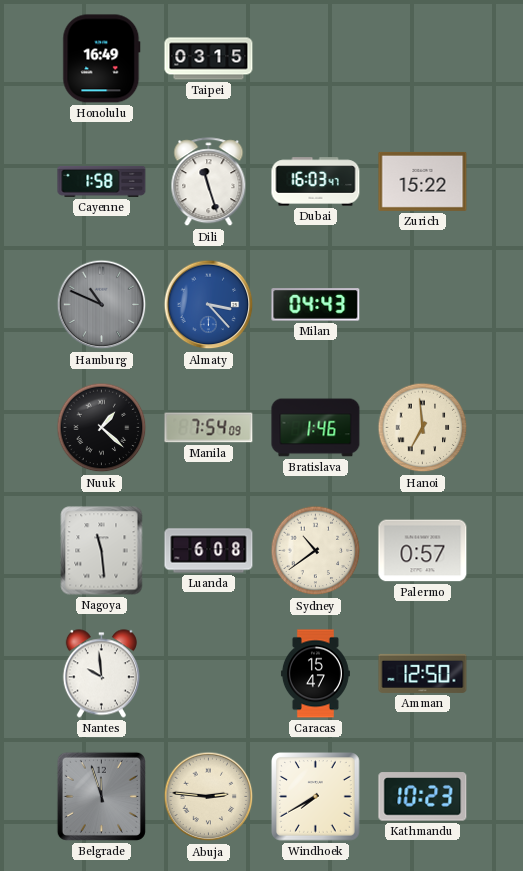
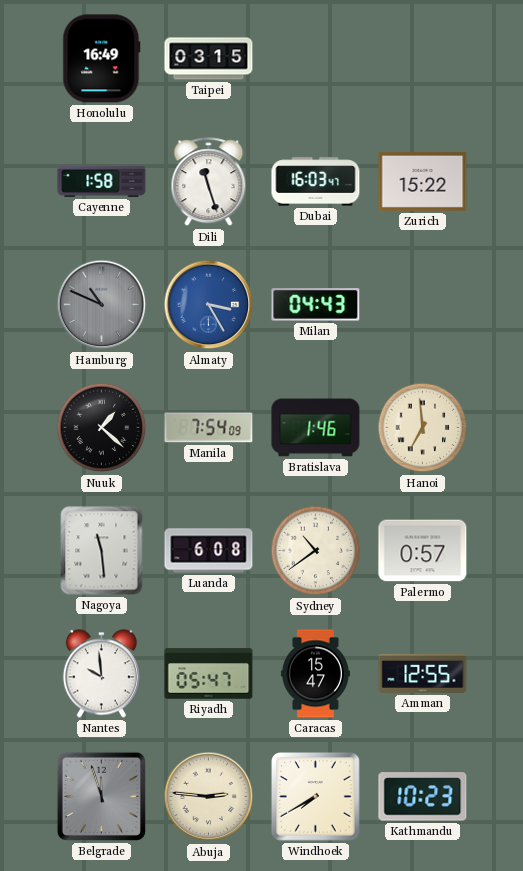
Almaty: 3:23 -> 3:25
Riyadh: none -> 05:47
Amman: 12:50 -> 12:55
